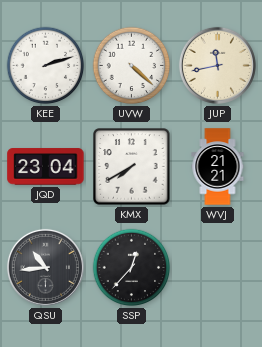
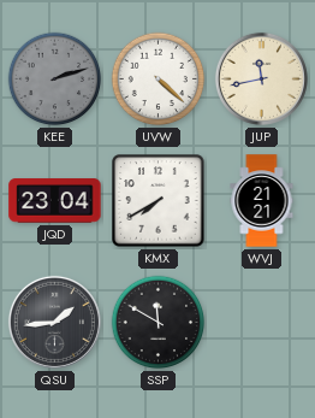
KEE dial: white -> grey
QSU: 10:44 -> 1:44
SSP: 12:37 -> 11:50
